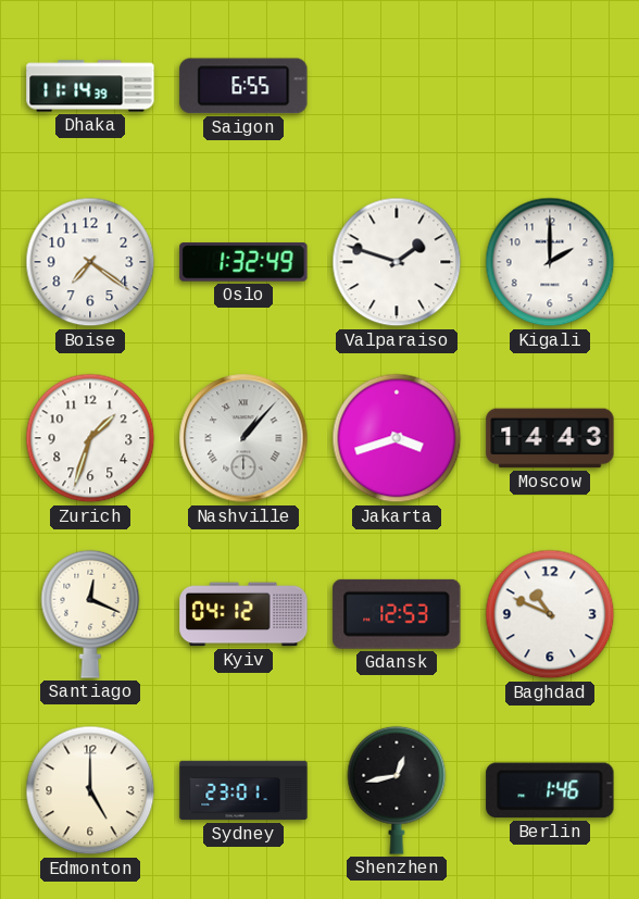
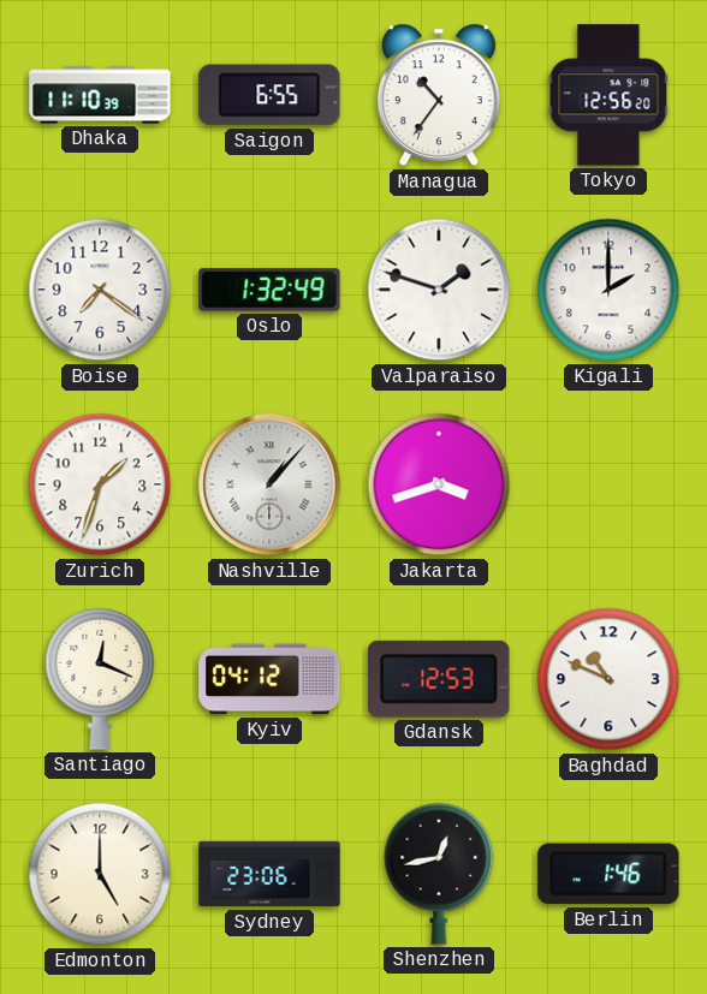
Dhaka: 11:14 -> 11:10
Managua: none -> 10:36
Tokyo: none -> 12:56
Moscow: 14:43 -> none
Sydney: 23:01 -> 23:06
